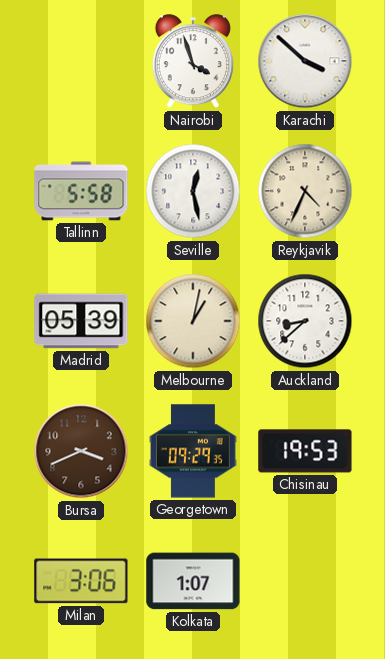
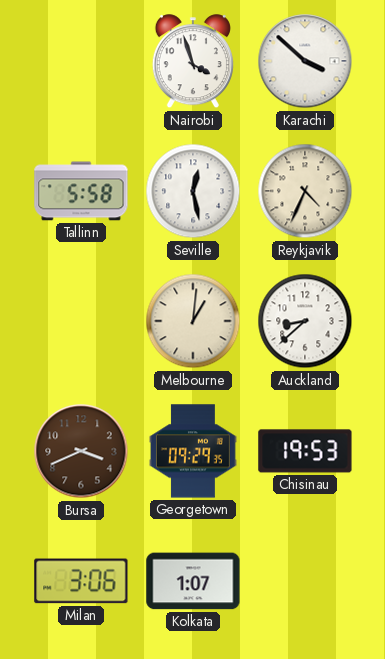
Madrid: 05:39 -> none
Melbourne: 1:02 -> 1:01
